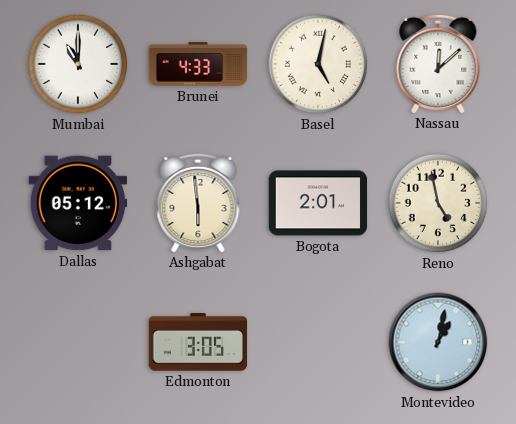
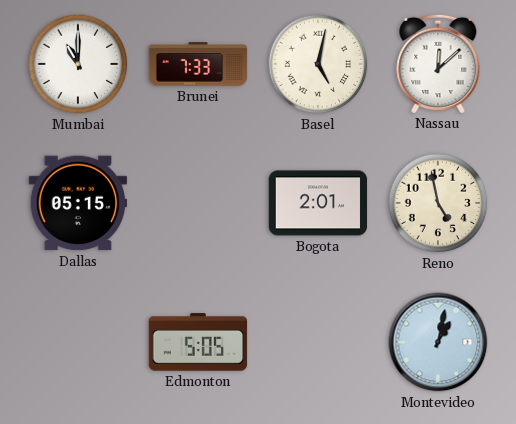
Brunei: 4:33 -> 7:33
Dallas: 05:12 -> 05:15
Ashgabat: 5:59 -> none
Edmonton: 3:05 -> 5:05
